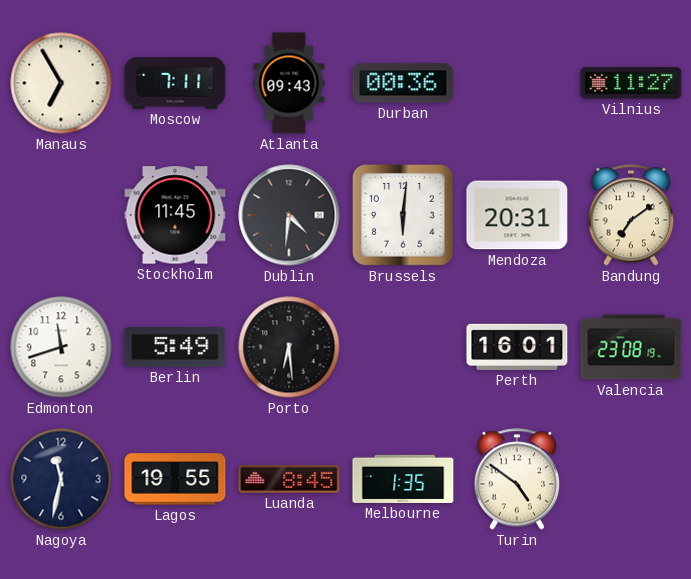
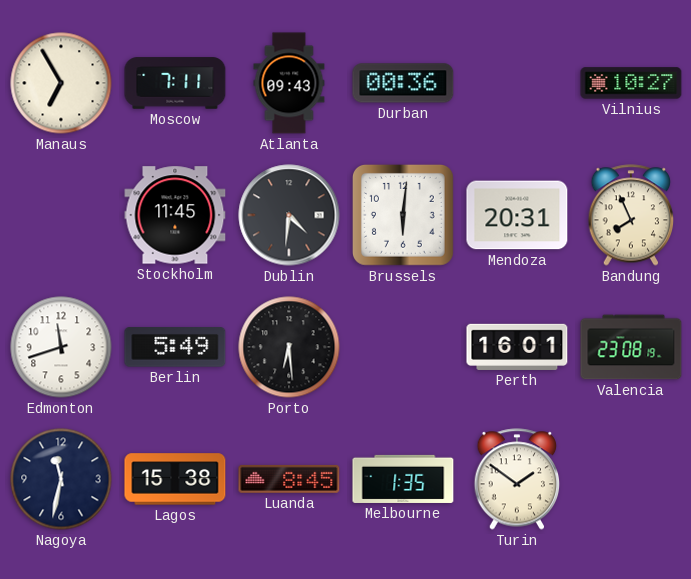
Vilnius: 11:27 -> 10:27
Bandung: 7:09 -> 7:56
Lagos: 19:55 -> 15:38
Turin: 4:51 -> 1:51
